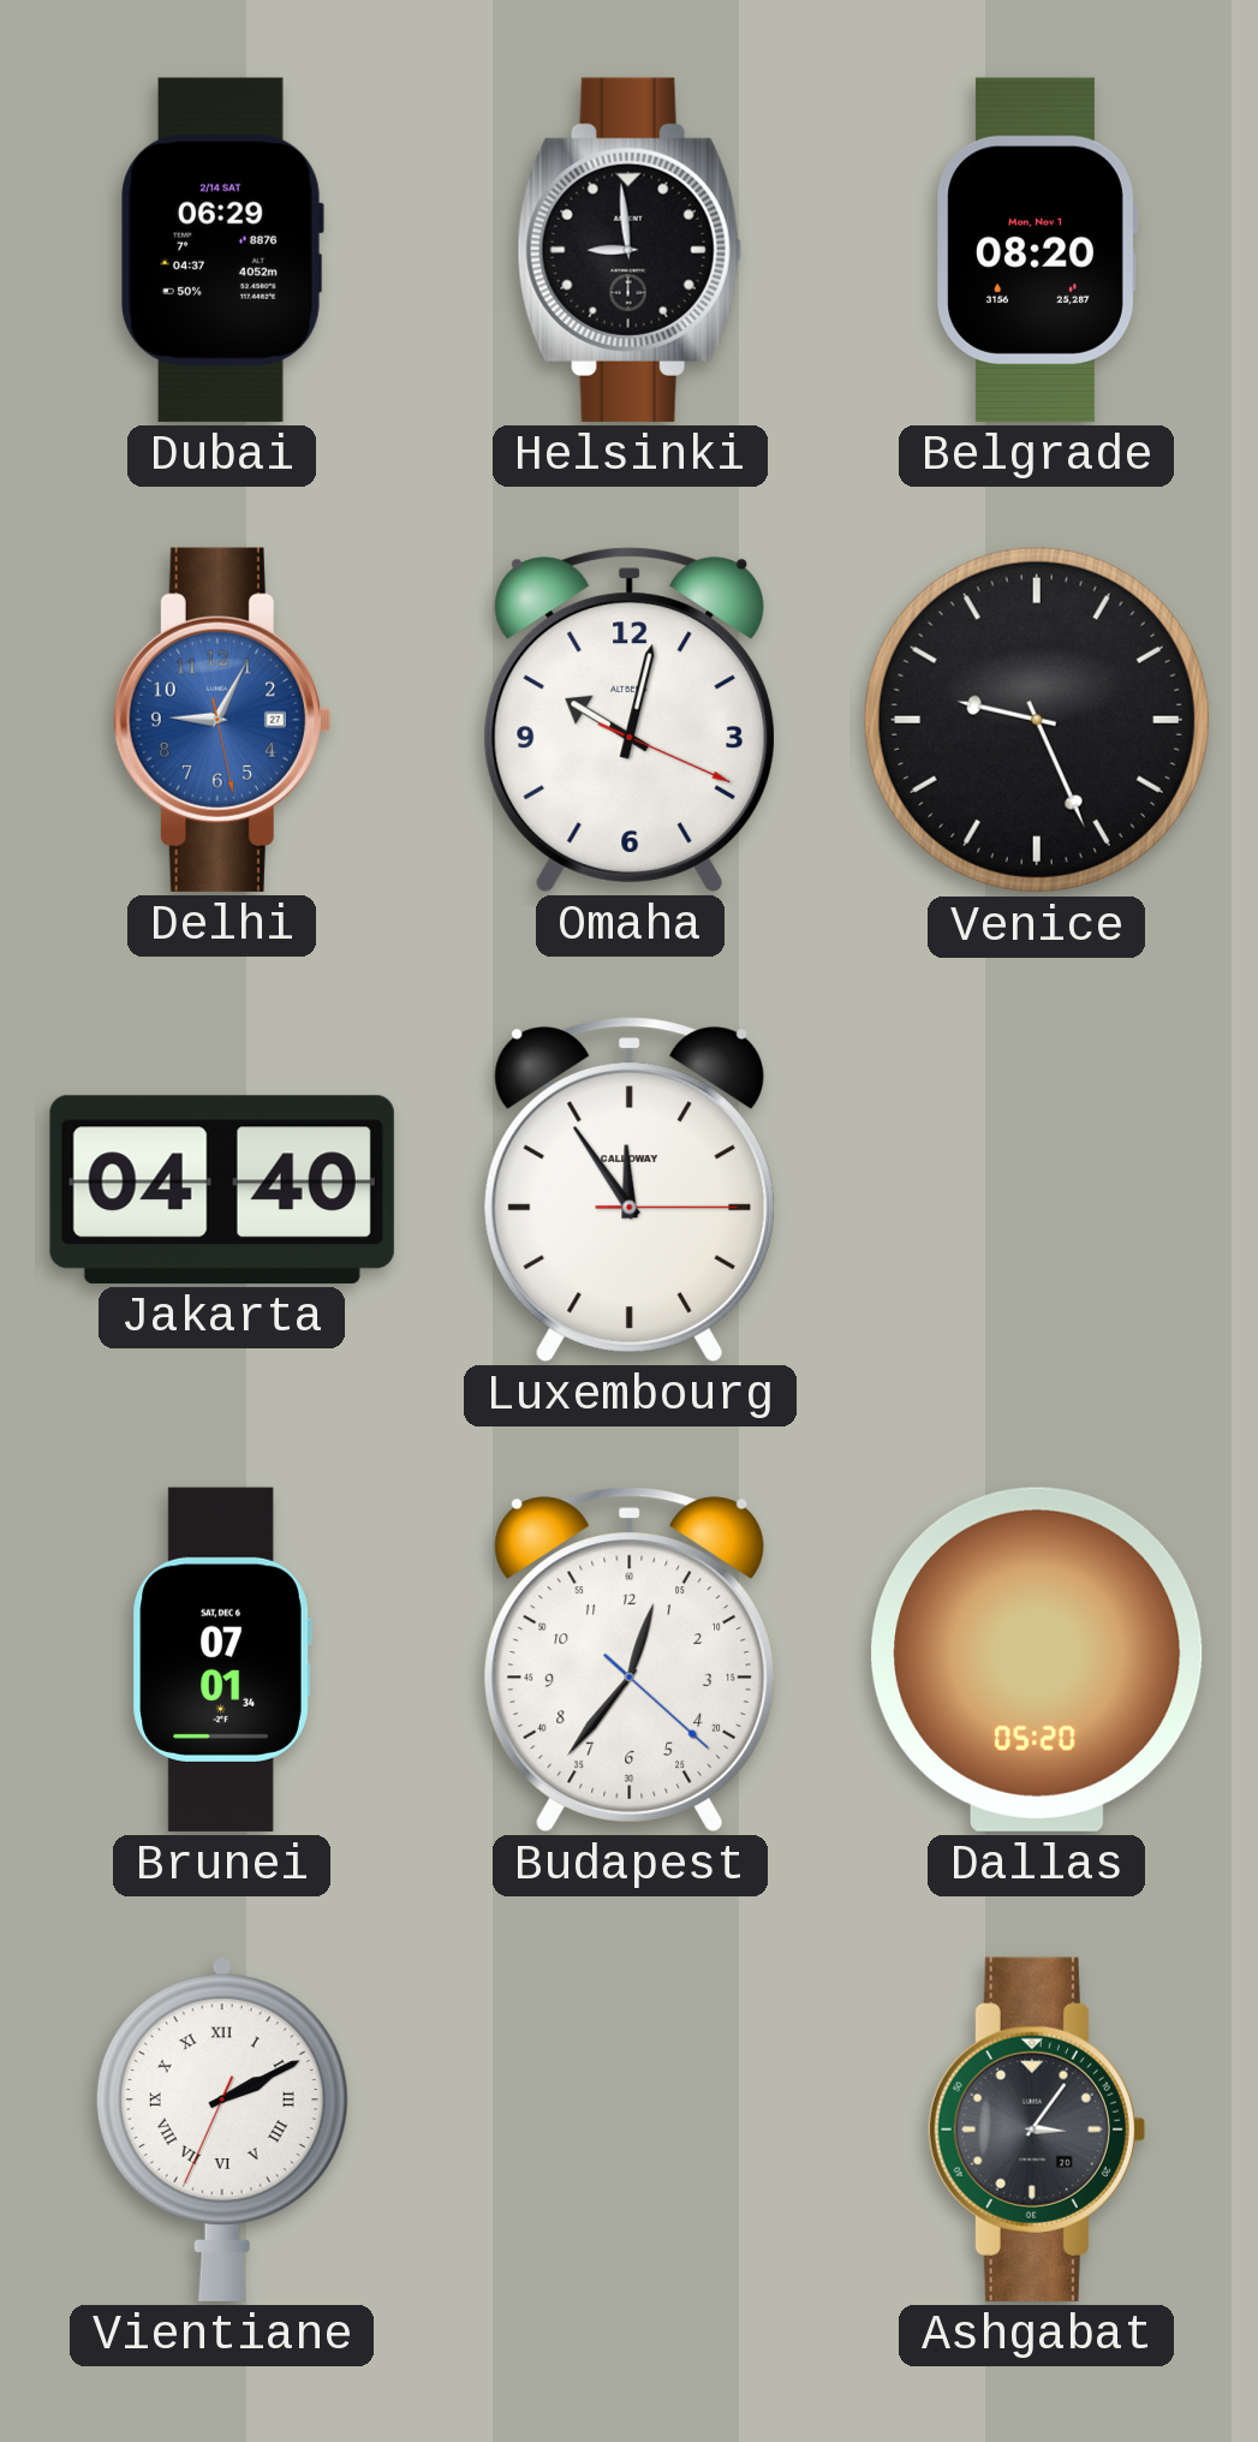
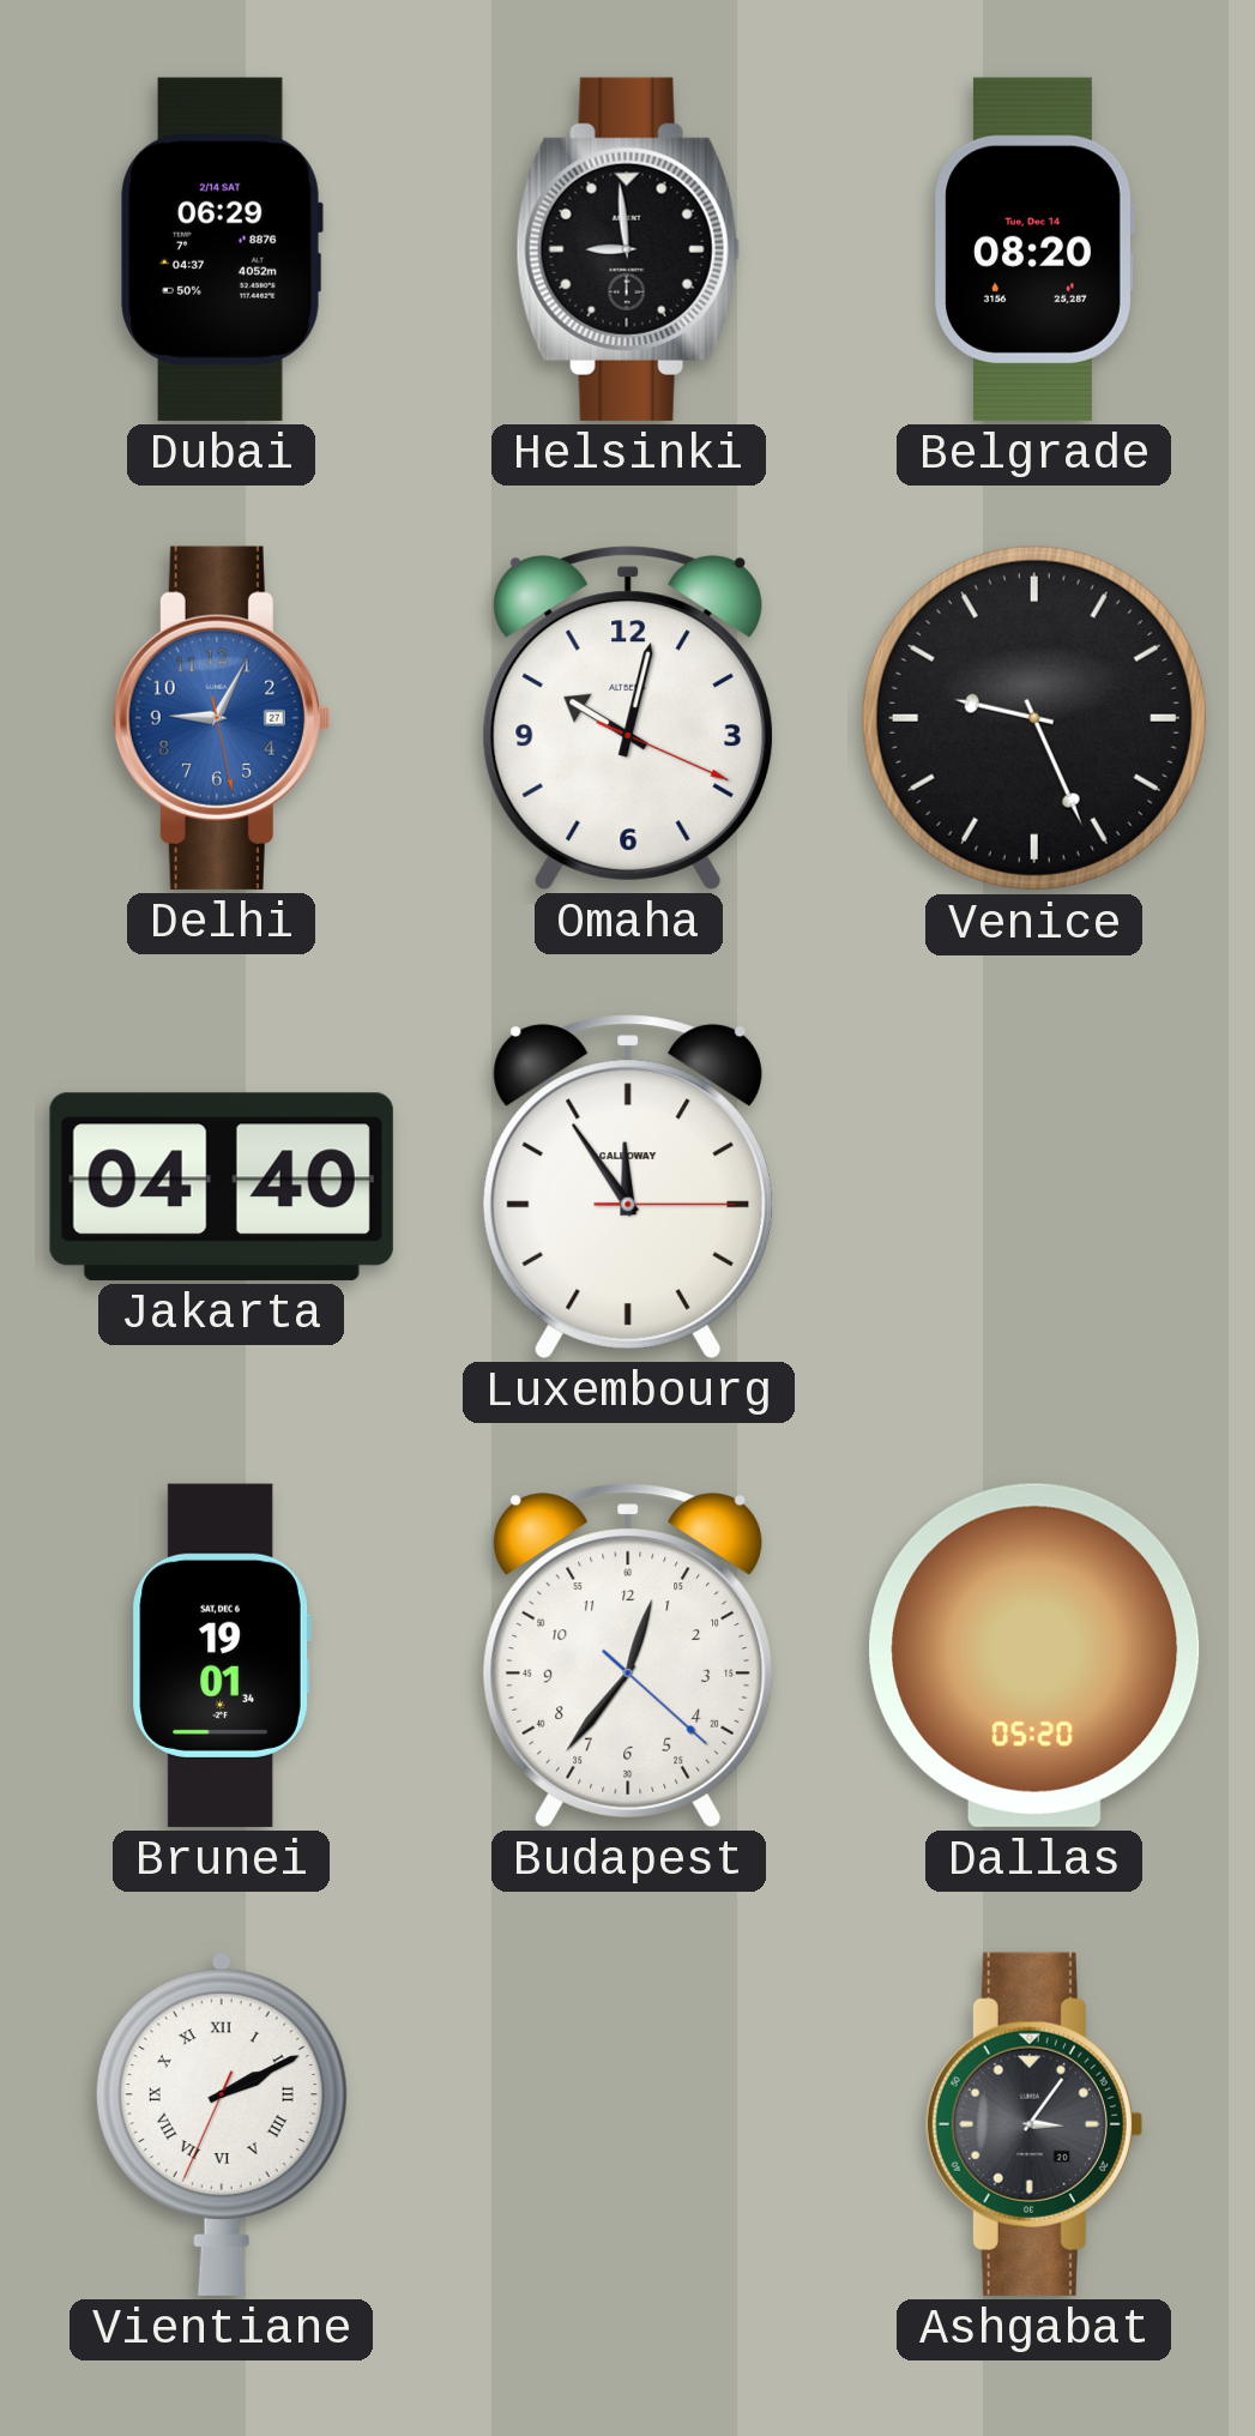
Belgrade date: Mon, Nov 1 -> Tue, Dec 14
Brunei: 07:01 -> 19:01
